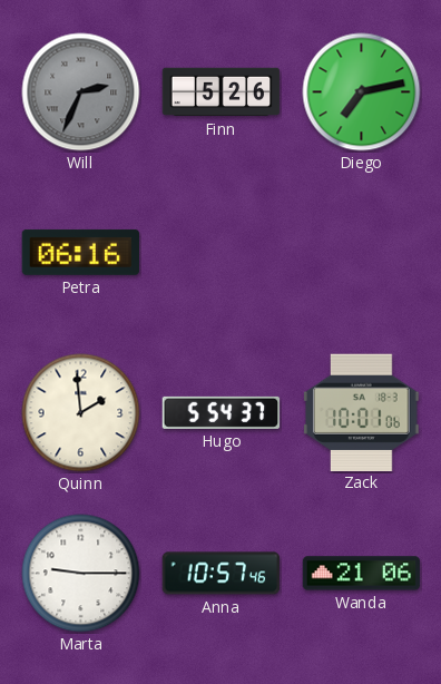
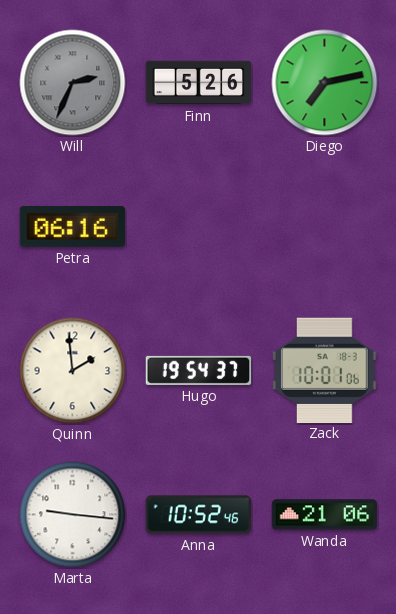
Hugo: 5:54 -> 19:54
Marta: 9:15 -> 9:16
Anna: 10:57 -> 10:52
